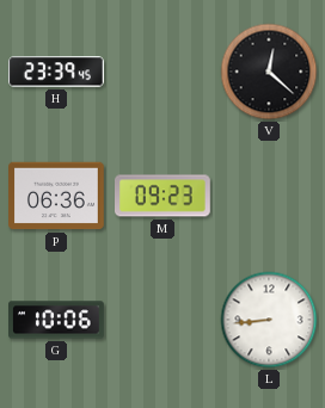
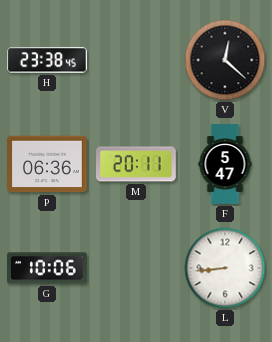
H: 23:39 -> 23:38
M: 09:23 -> 20:11
F: none -> 5:47
